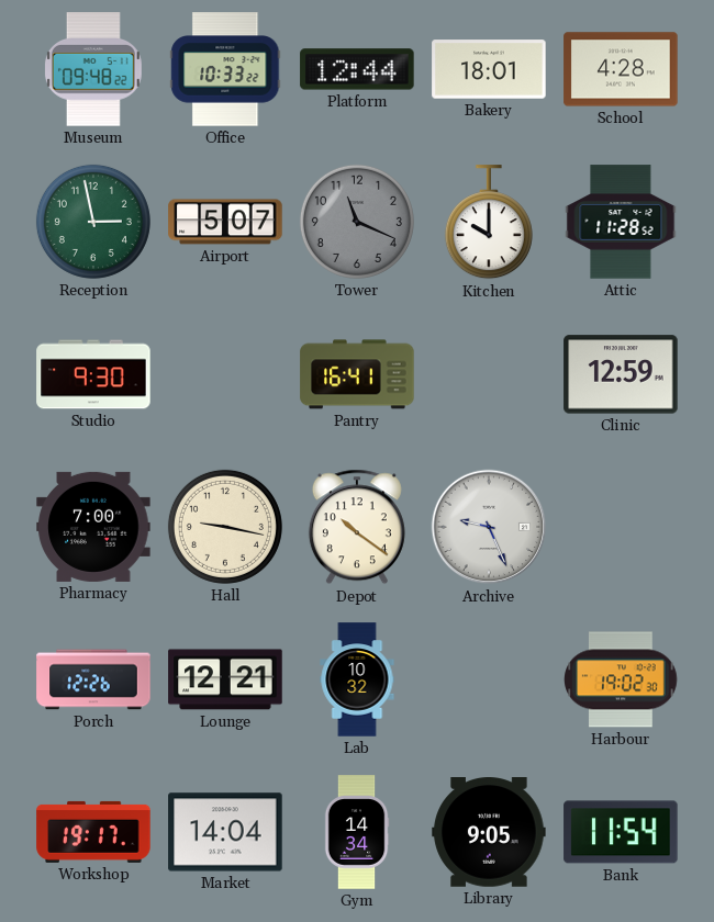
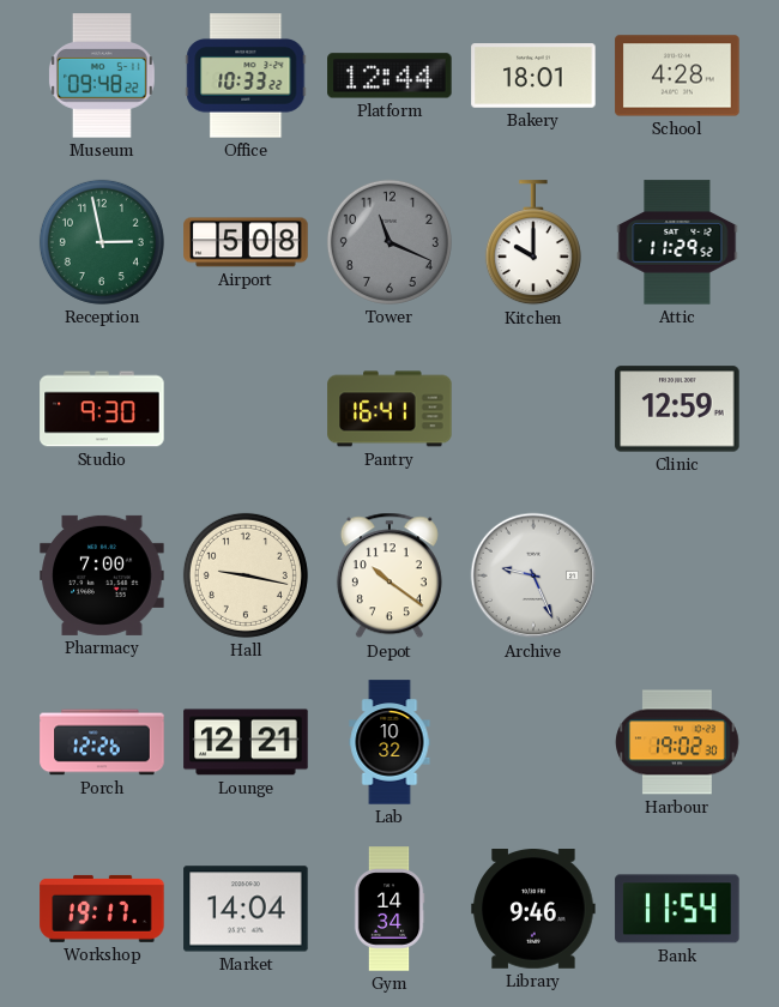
Airport: 5:07 -> 5:08
Attic: 11:28 -> 11:29
Library: 9:05 -> 9:46
